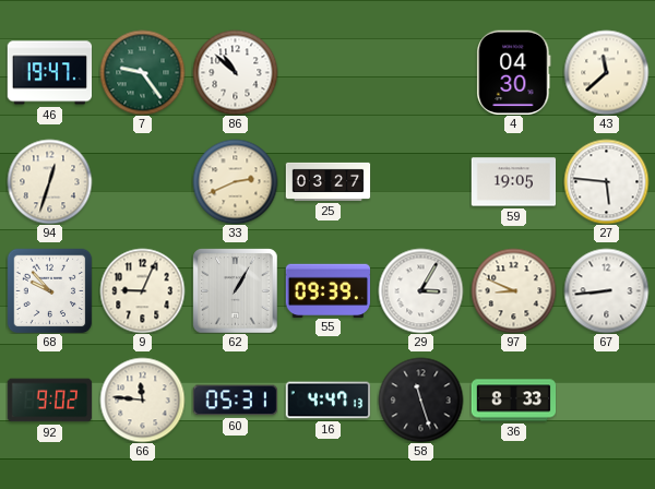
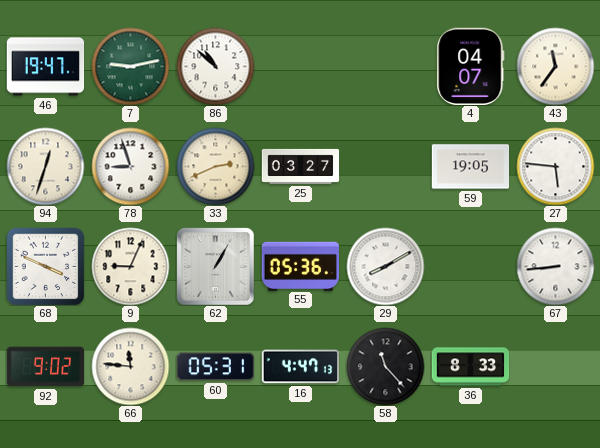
7: 9:24 -> 9:13
4: 04:30 -> 04:07
43: 11:38 -> 11:36
78: none -> 8:57
68: 9:53 -> 3:49
55: 09:39 -> 05:36
29: 3:05 -> 8:10
97: 8:49 -> none
58: 11:27 -> 11:23
